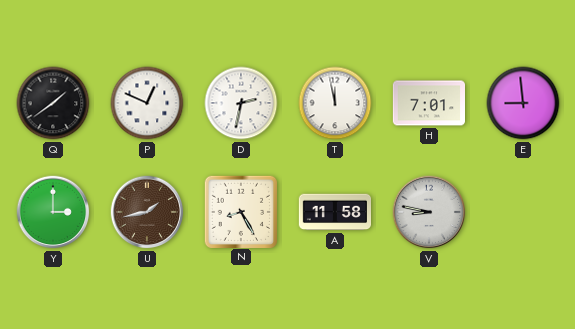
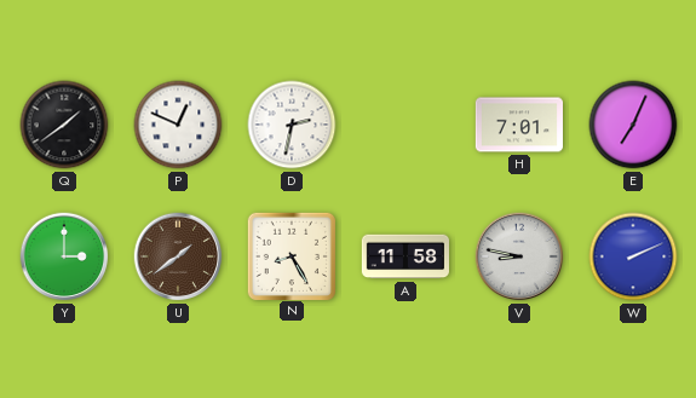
T: 11:58 -> none
E: 8:59 -> 7:04
U: 1:43 -> 1:39
W: none -> 2:11
